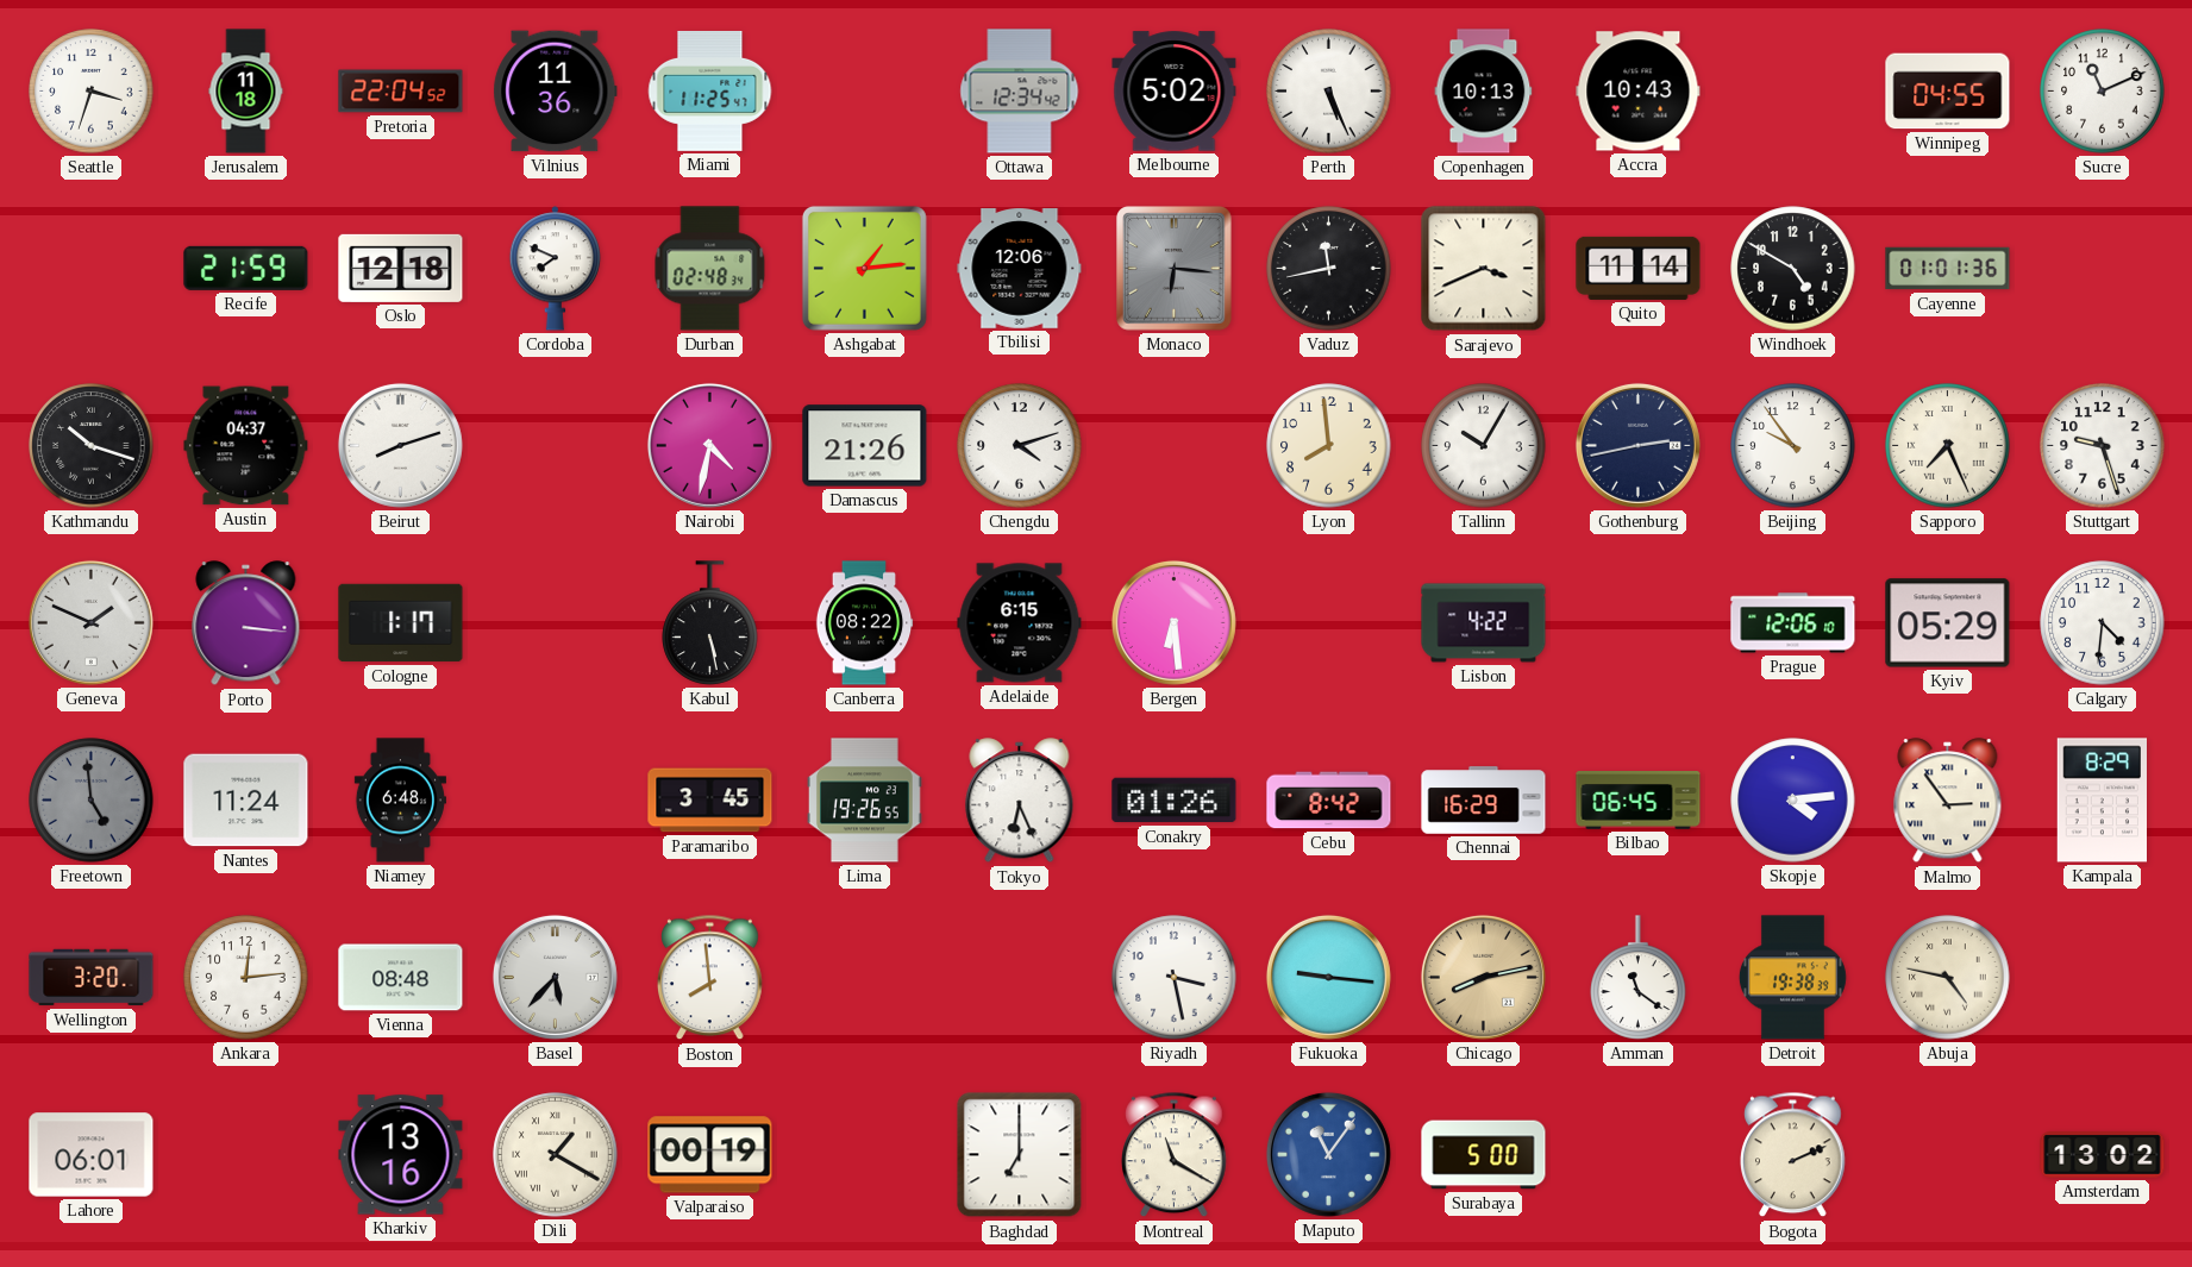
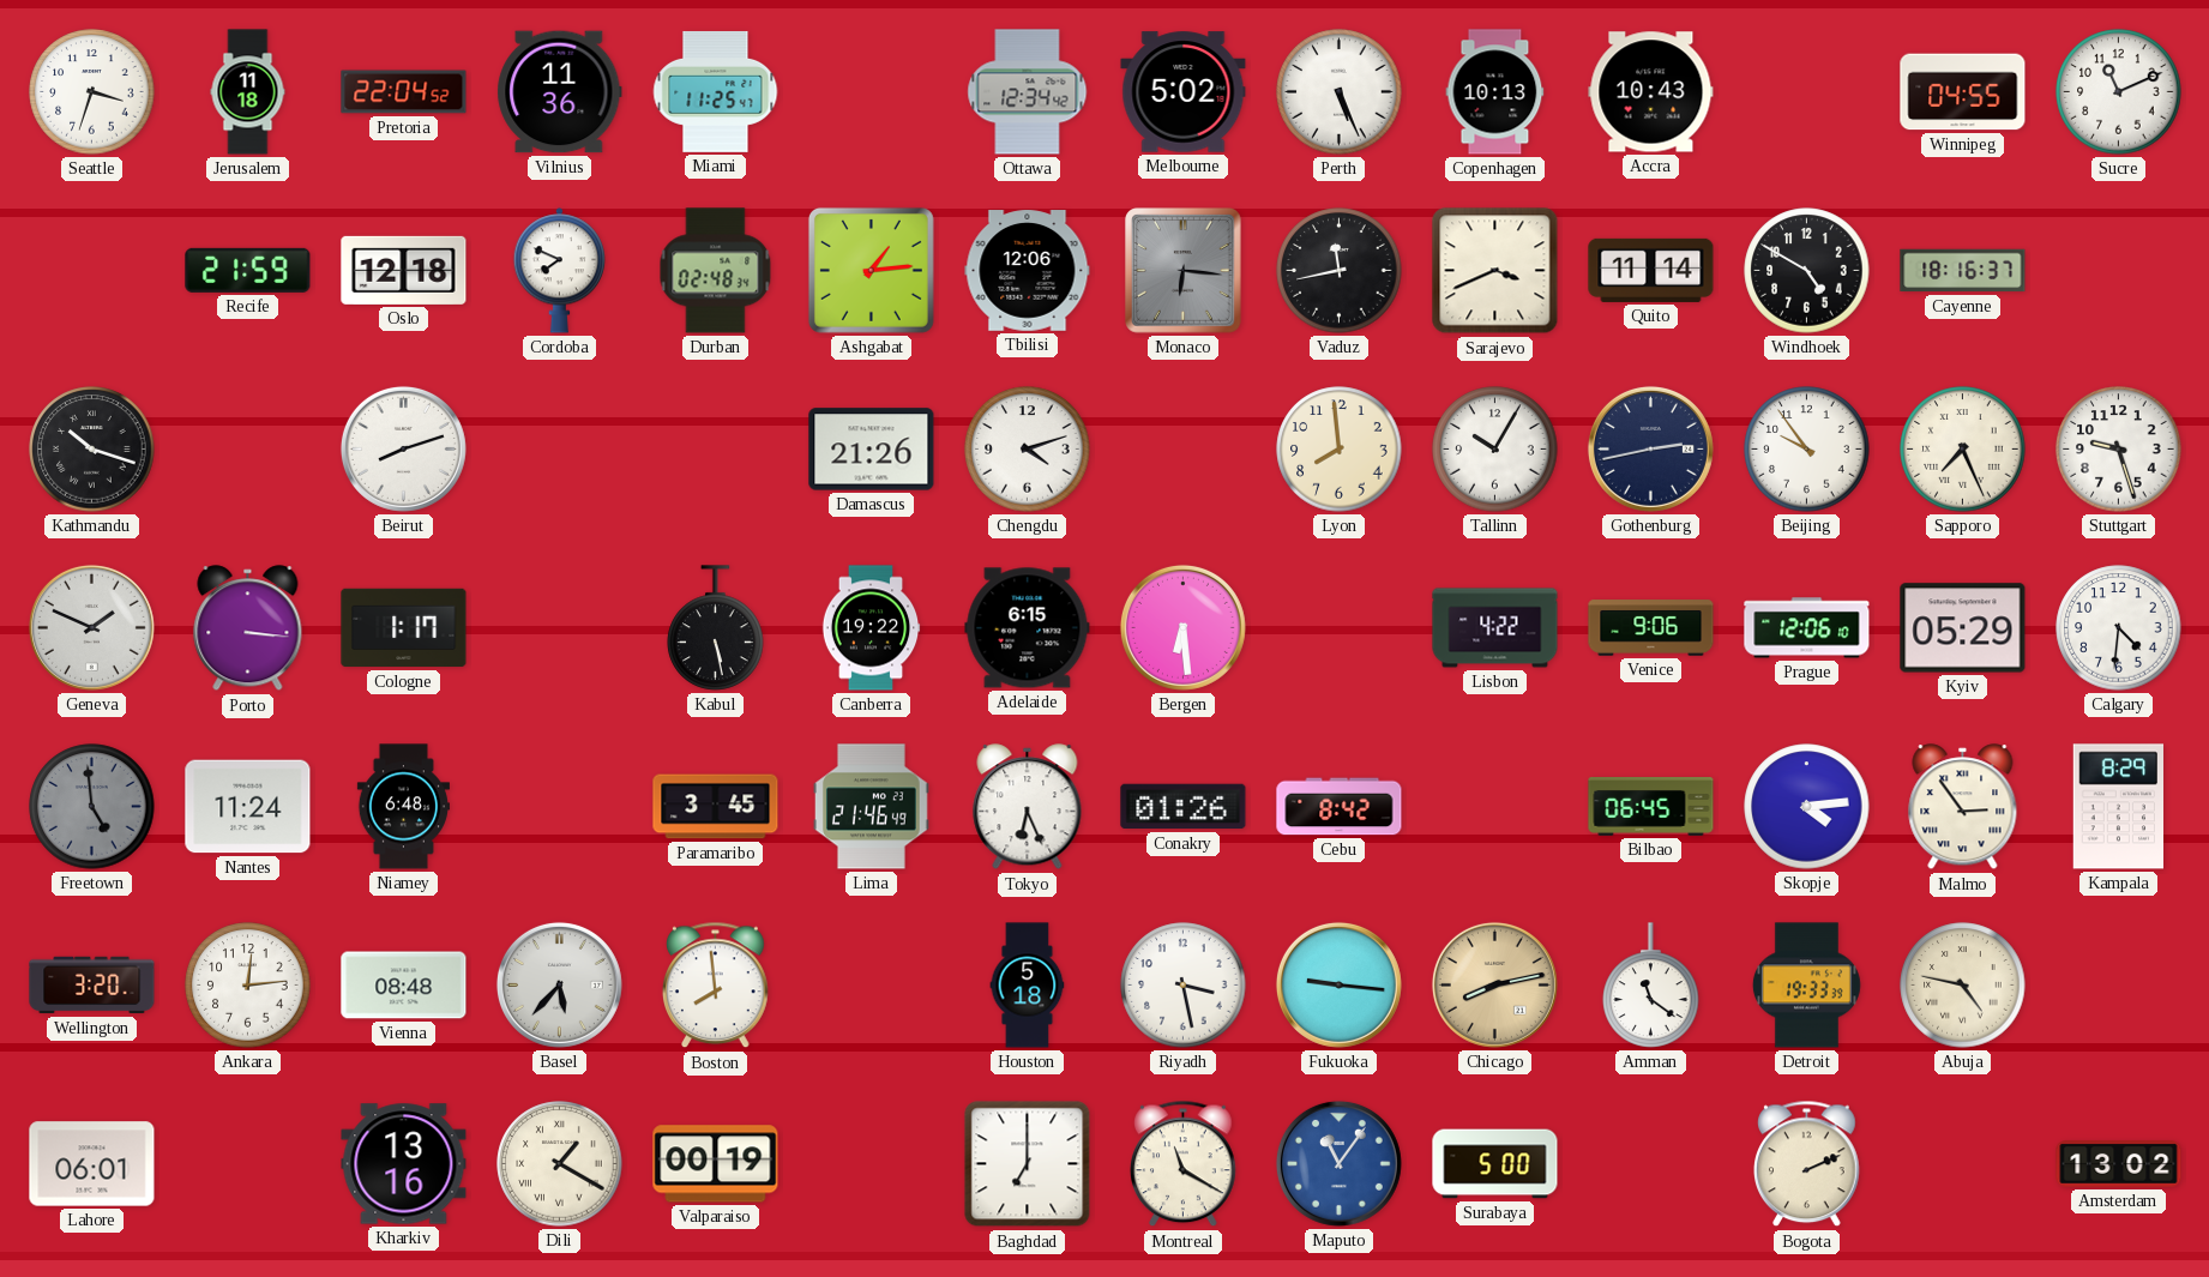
Cayenne: 01:01 -> 18:16
Austin: 04:37 -> none
Nairobi: 4:32 -> none
Canberra: 08:22 -> 19:22
Venice: none -> 9:06
Lima: 19:26 -> 21:46
Chennai: 16:29 -> none
Houston: none -> 5:18
Detroit: 19:38 -> 19:33
